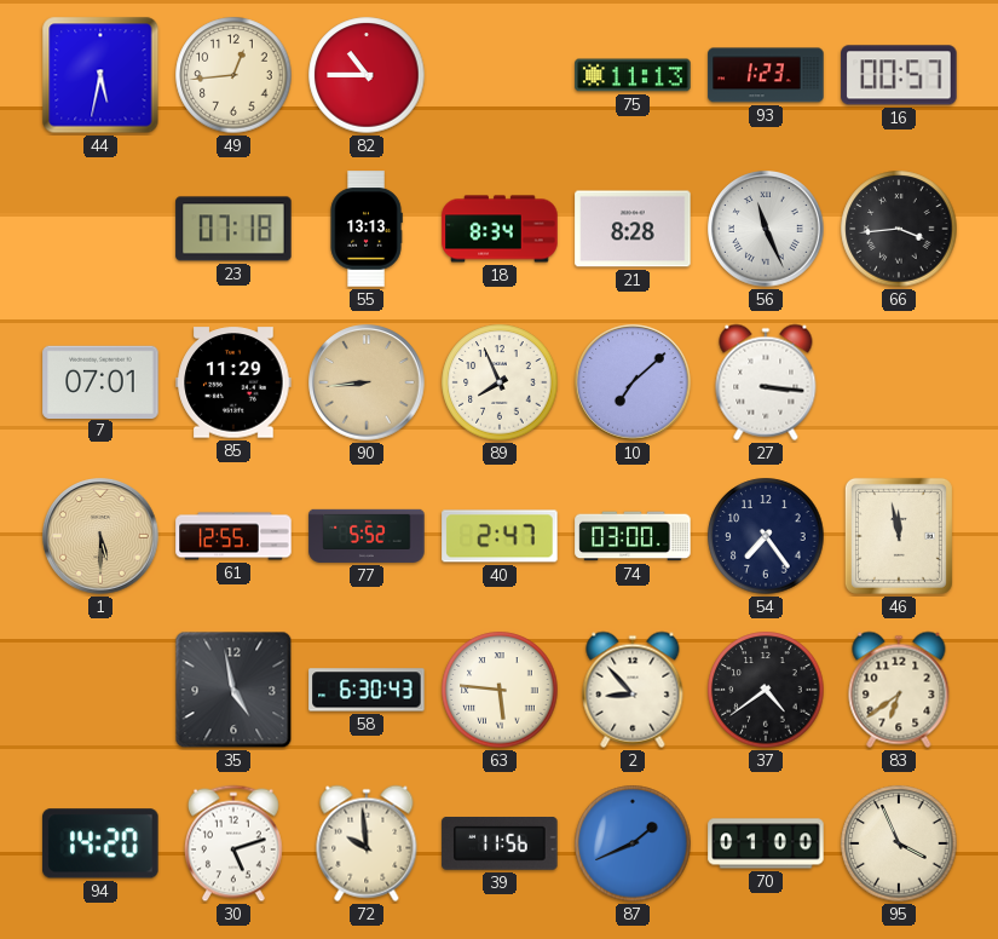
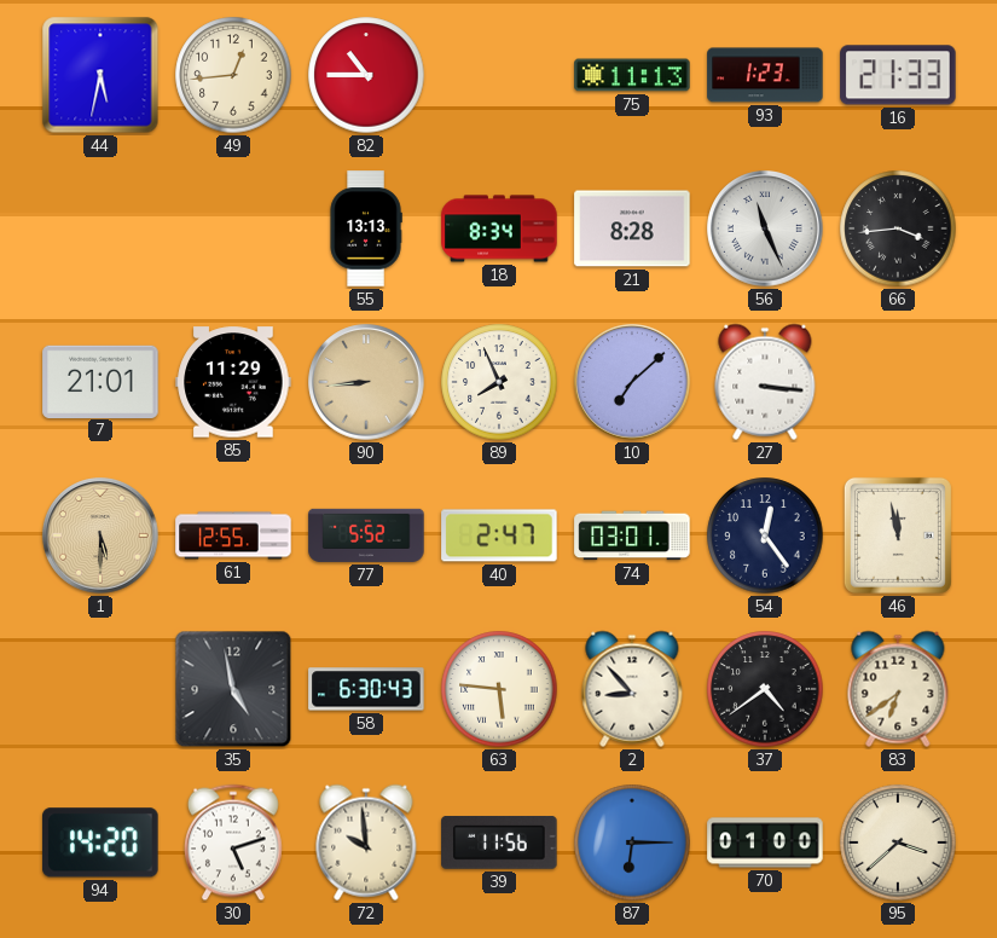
16: 00:57 -> 21:33
23: 07:18 -> none
7: 07:01 -> 21:01
74: 03:00 -> 03:01
54: 7:24 -> 12:24
87: 1:41 -> 6:15
95: 3:56 -> 3:38
